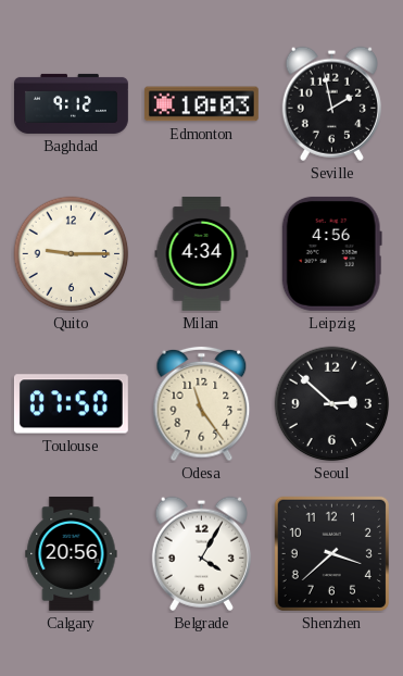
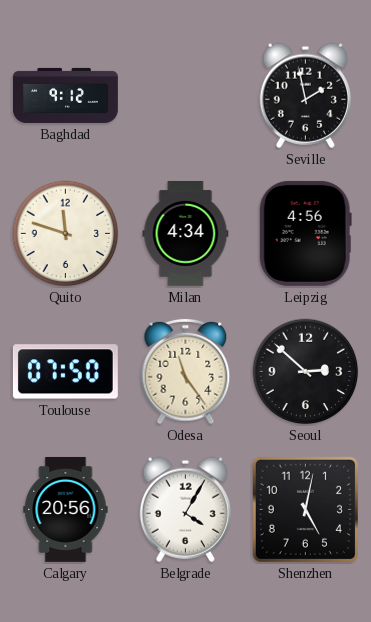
Edmonton: 10:03 -> none
Quito: 9:15 -> 11:48
Shenzhen: 3:38 -> 5:02
